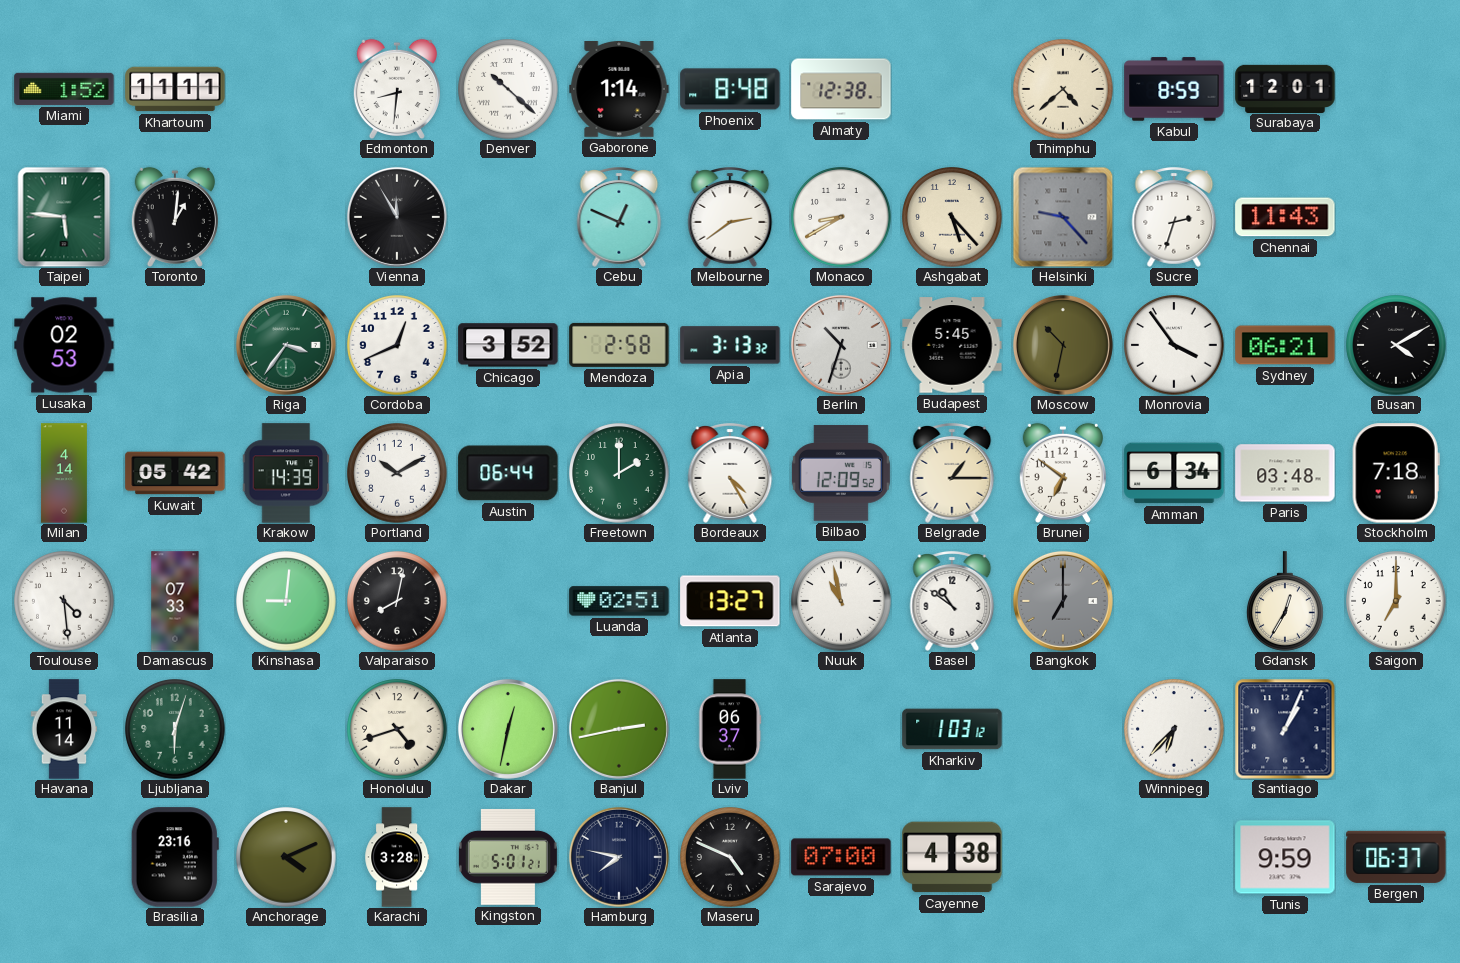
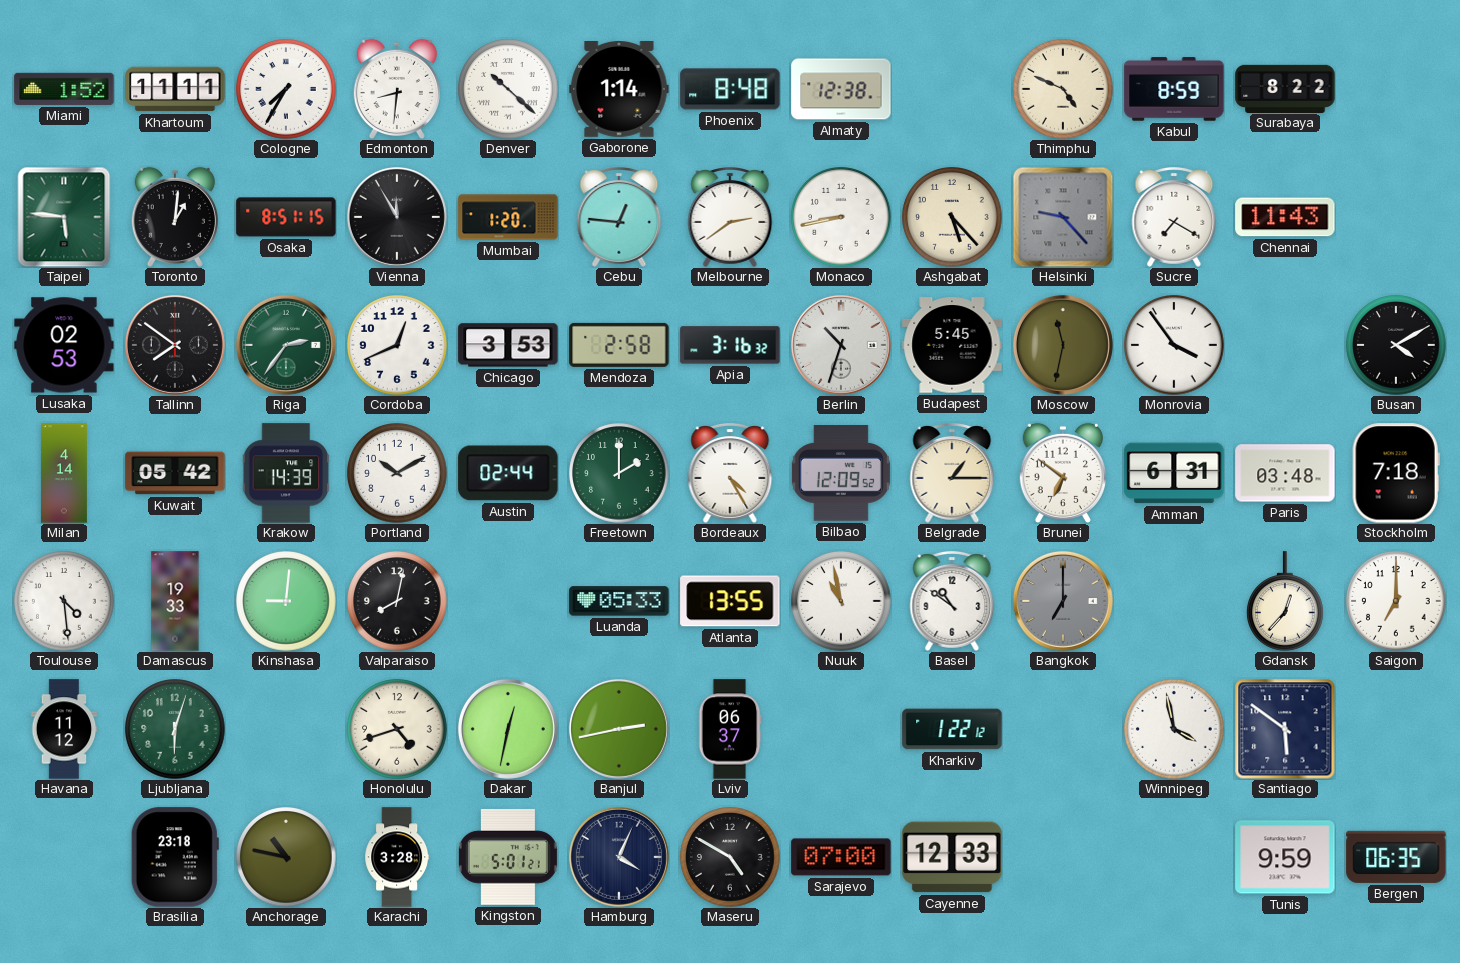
Cologne: none -> 7:35
Thimphu: 4:38 -> 4:49
Surabaya: 12:01 -> 8:22
Osaka: none -> 8:51
Mumbai: none -> 1:20
Cebu: 12:49 -> 12:46
Monaco: 8:40 -> 8:43
Sucre: 2:33 -> 7:20
Tallinn: none -> 7:51
Riga: 3:36 -> 2:36
Chicago: 3:52 -> 3:53
Apia: 3:13 -> 3:16
Moscow: 10:32 -> 11:32
Sydney: 06:21 -> none
Austin: 06:44 -> 02:44
Amman: 6:34 -> 6:31
Damascus: 07:33 -> 19:33
Luanda: 02:51 -> 05:33
Atlanta: 13:27 -> 13:55
Gdansk: 12:35 -> 12:37
Havana: 11:14 -> 11:12
Kharkiv: 1:03 -> 1:22
Winnipeg: 6:37 -> 3:58
Santiago: 1:04 -> 5:51
Brasilia: 23:16 -> 23:18
Anchorage: 4:11 -> 10:47
Hamburg: 7:47 -> 4:04
Maseru: 4:49 -> 4:50
Cayenne: 4:38 -> 12:33
Bergen: 06:37 -> 06:35
